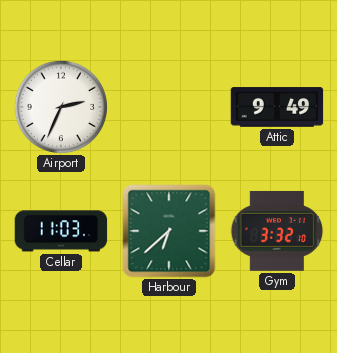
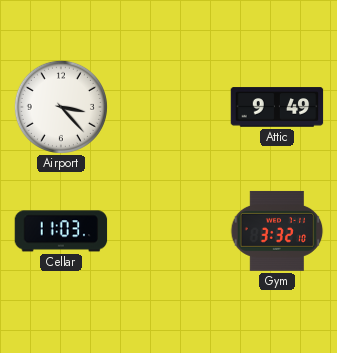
Airport: 2:34 -> 3:23
Harbour: 6:38 -> none
